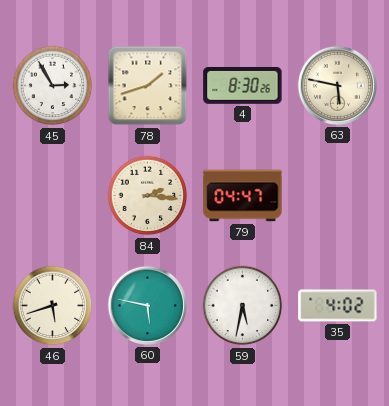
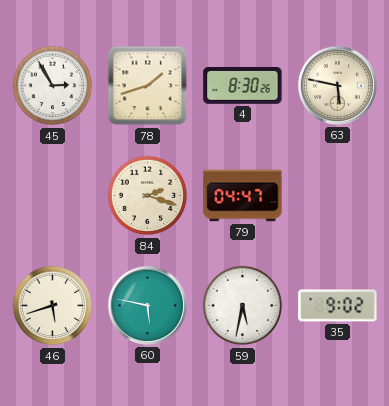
84: 2:16 -> 2:18
35: 4:02 -> 9:02
